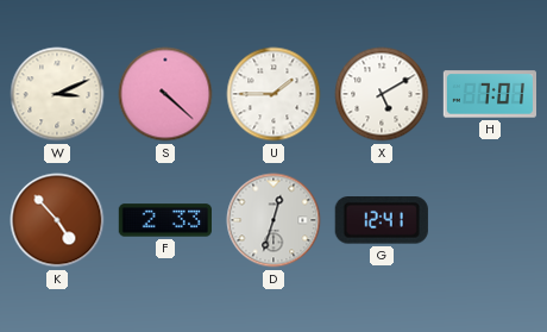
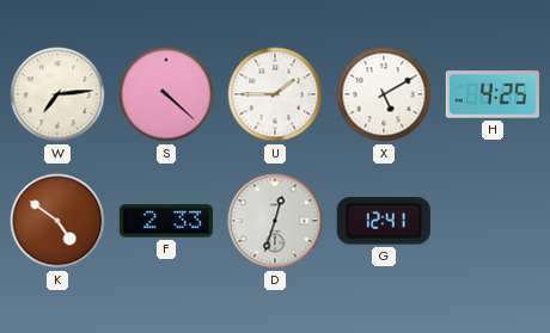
W: 3:11 -> 7:14
H: 7:01 -> 4:25
K: 4:53 -> 4:51
